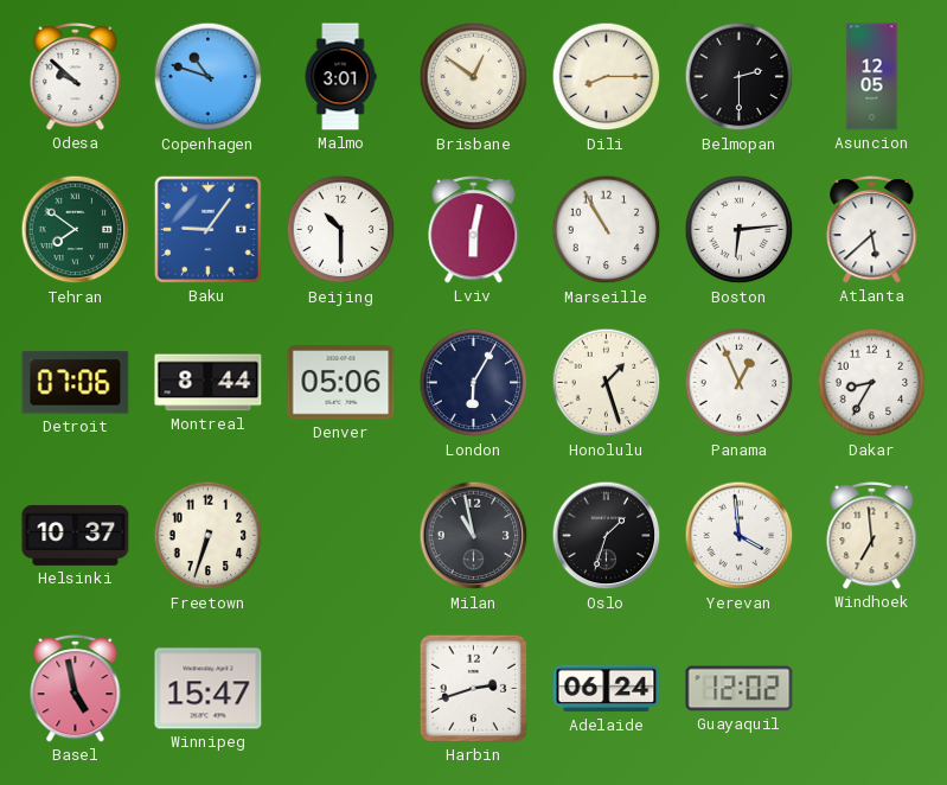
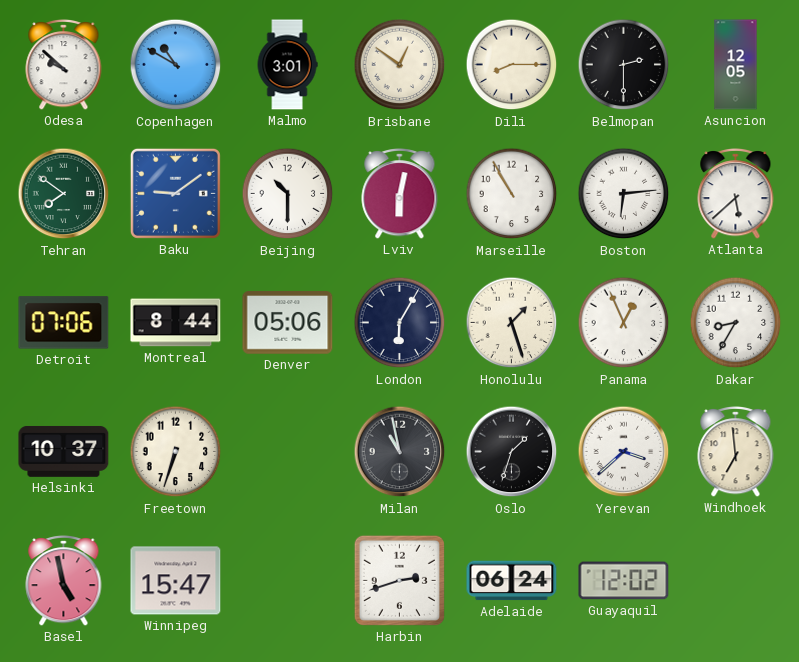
Copenhagen: 10:48 -> 10:50
Baku: 9:06 -> 9:09
Yerevan: 3:59 -> 3:38
